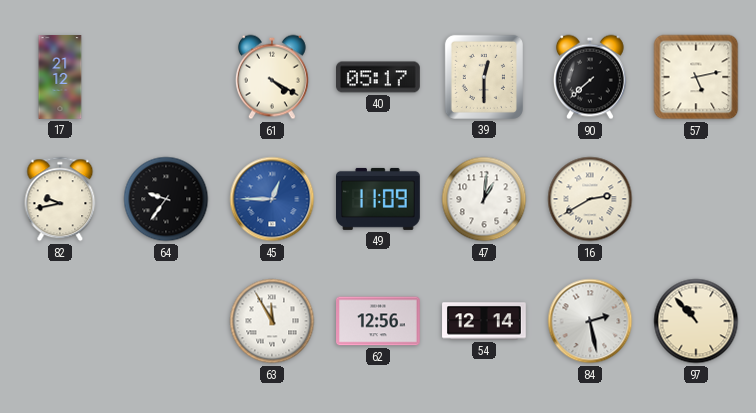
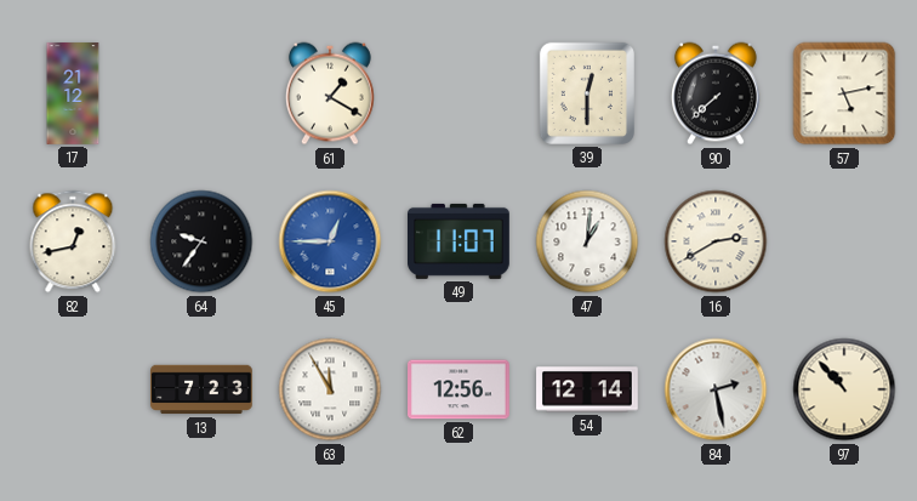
61: 4:20 -> 1:20
40: 05:17 -> none
82: 9:43 -> 12:43
49: 11:09 -> 11:07
13: none -> 7:23
